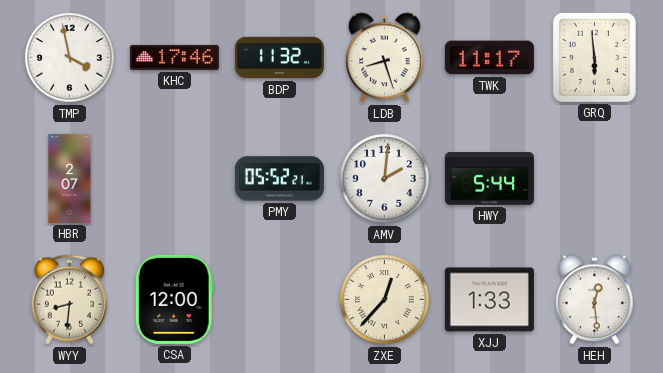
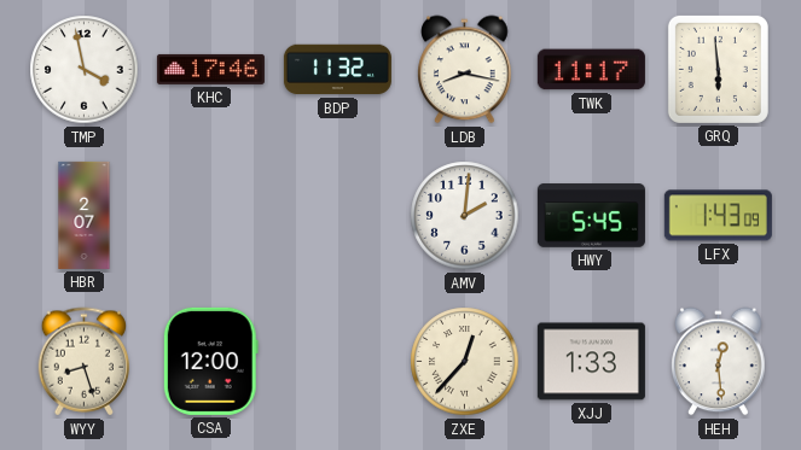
LDB: 8:27 -> 8:17
PMY: 05:52 -> none
HWY: 5:44 -> 5:45
LFX: none -> 1:43
WYY: 8:31 -> 8:27
